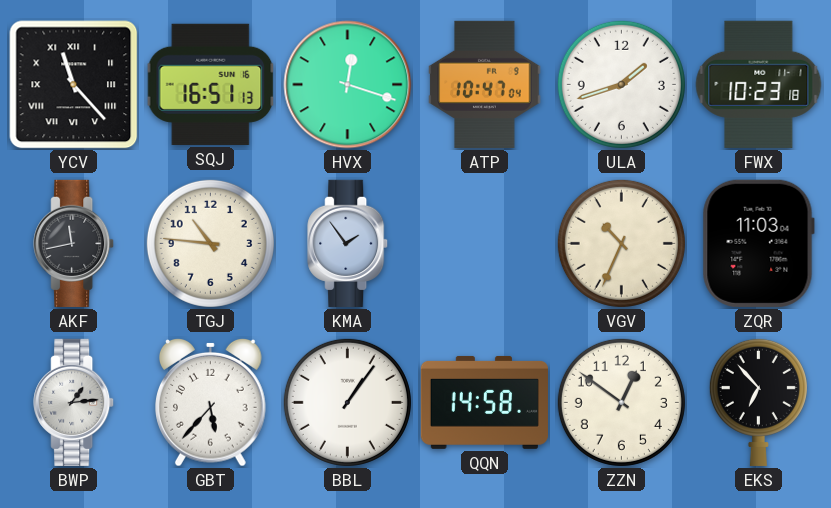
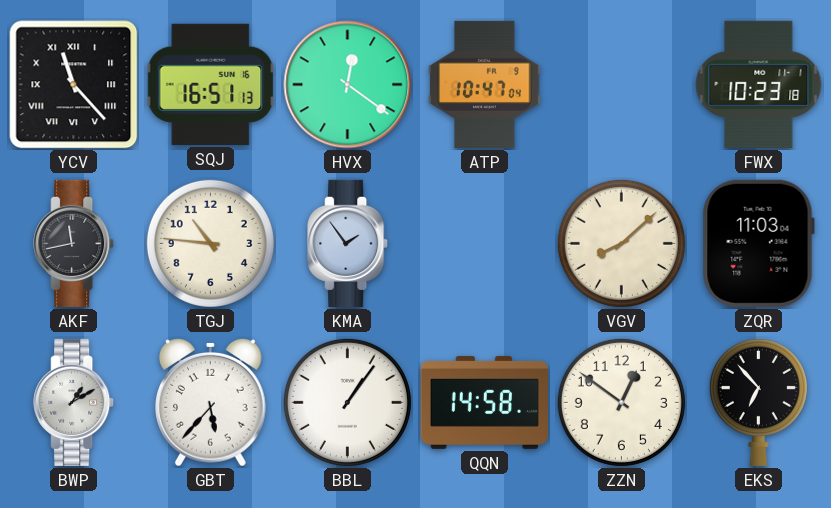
HVX: 12:18 -> 12:21
ULA: 1:42 -> none
VGV: 10:34 -> 8:08
BWP: 1:14 -> 1:10
